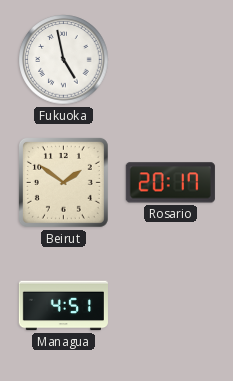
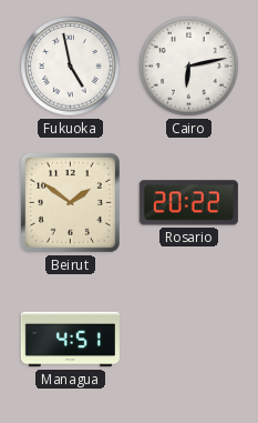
Cairo: none -> 6:13
Rosario: 20:17 -> 20:22
